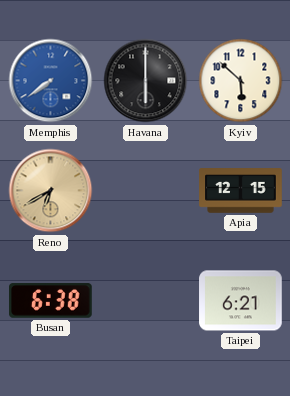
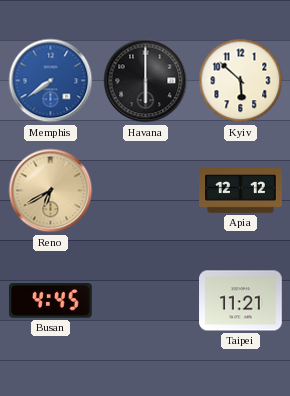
Apia: 12:15 -> 12:12
Busan: 6:38 -> 4:45
Taipei: 6:21 -> 11:21
